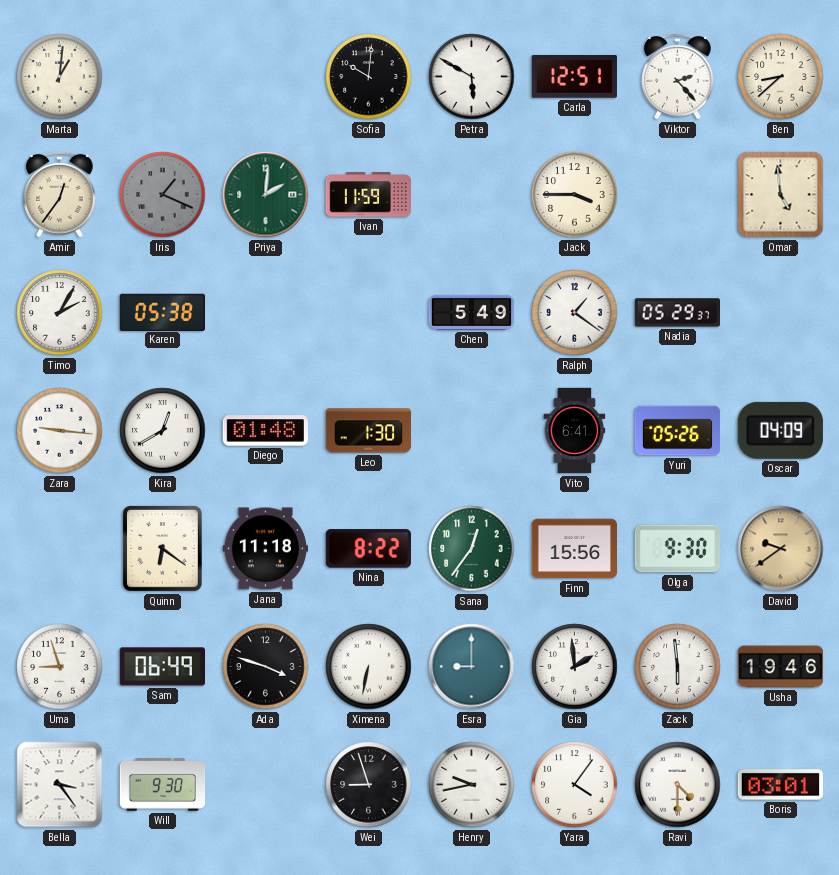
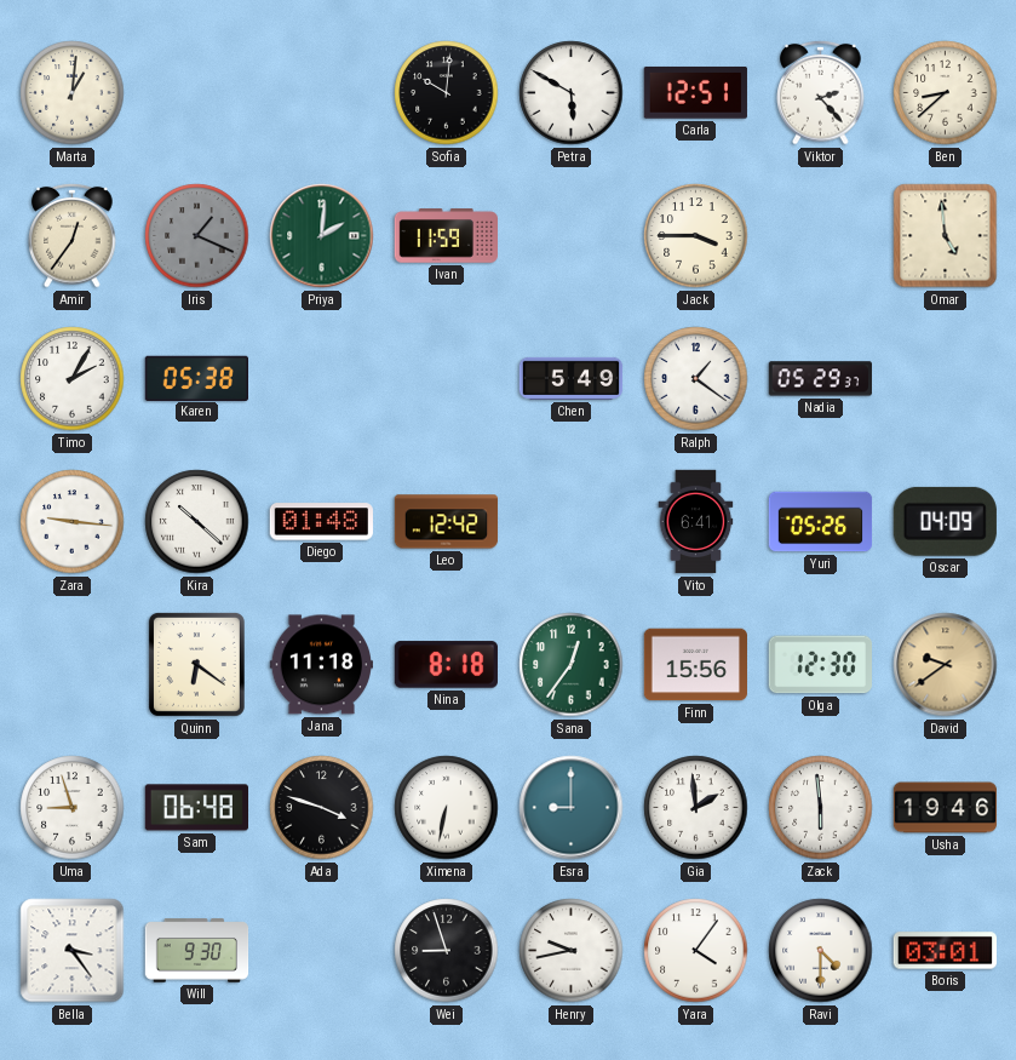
Kira: 12:40 -> 10:22
Leo: 1:30 -> 12:42
Nina: 8:22 -> 8:18
Olga: 9:30 -> 12:30
Sam: 06:49 -> 06:48
